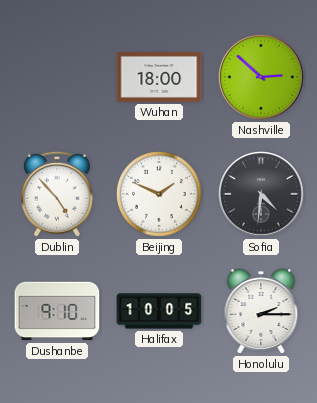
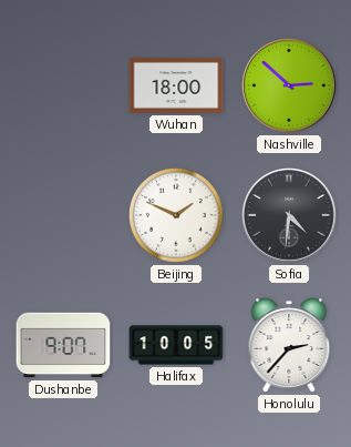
Dublin: 4:53 -> none
Dushanbe: 9:10 -> 9:07
Honolulu: 2:15 -> 2:37
